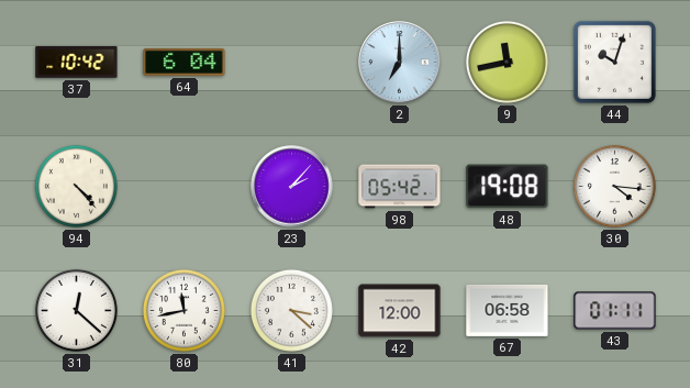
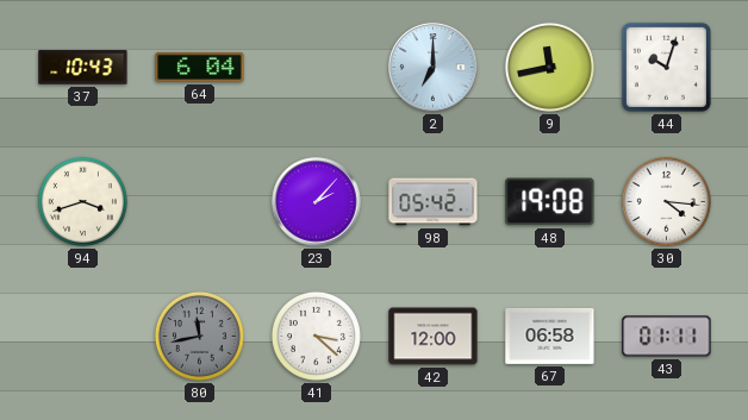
37: 10:42 -> 10:43
94: 4:23 -> 3:42
31: 12:22 -> none
80 dial: white -> grey
